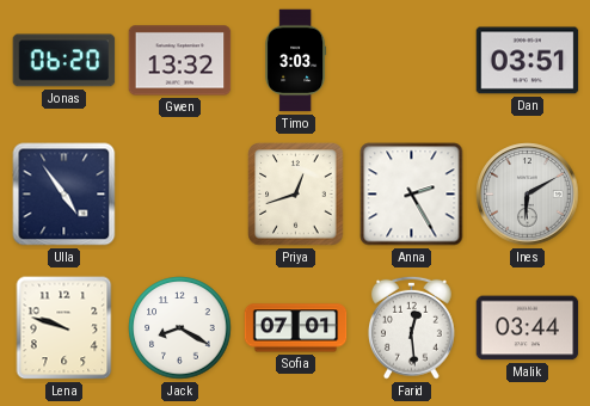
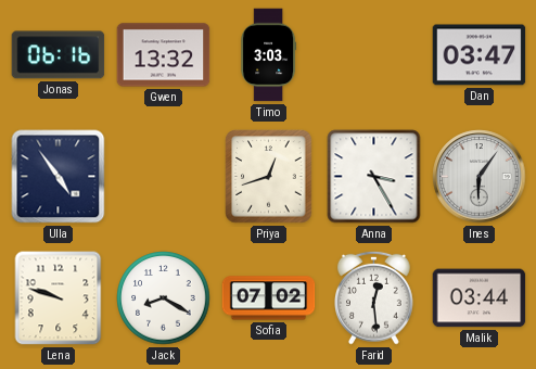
Jonas: 06:20 -> 06:16
Dan: 03:51 -> 03:47
Anna: 2:25 -> 3:25
Ines: 6:10 -> 6:06
Sofia: 07:01 -> 07:02
